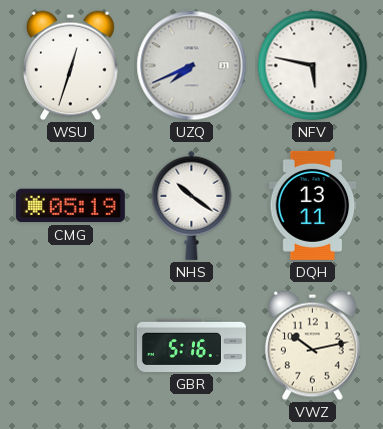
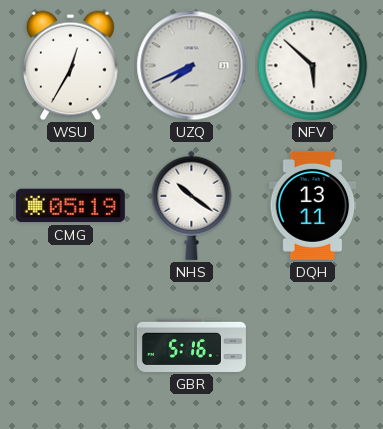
WSU: 12:33 -> 12:35
NFV: 5:47 -> 5:52
VWZ: 10:13 -> none
